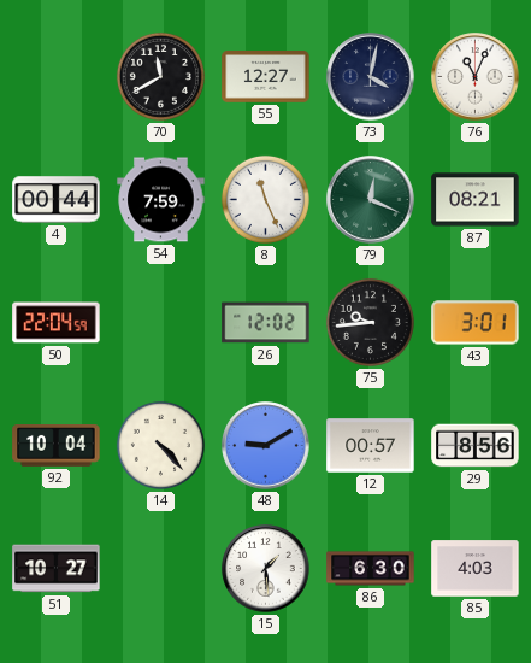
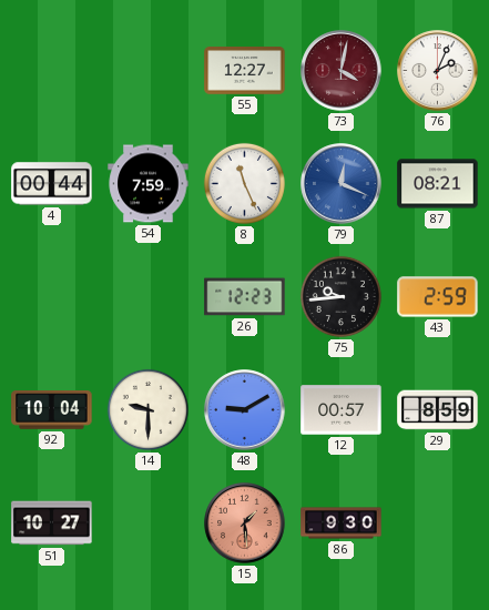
70: 11:40 -> none
73 dial: navy -> burgundy
76: 11:04 -> 2:04
79 dial: green -> blue
50: 22:04 -> none
26: 12:02 -> 12:23
43: 3:01 -> 2:59
14: 4:23 -> 9:30
29: 8:56 -> 8:59
15 dial: white -> salmon
86: 6:30 -> 9:30
85: 4:03 -> none
